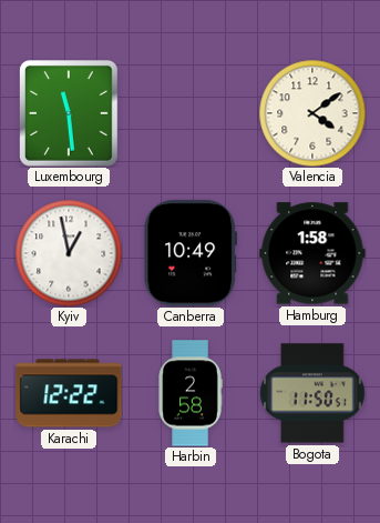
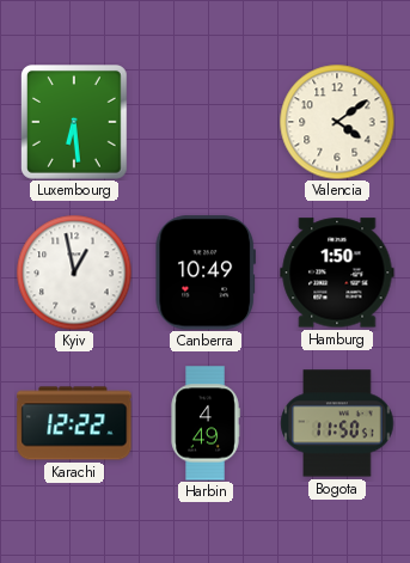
Luxembourg: 11:29 -> 6:29
Hamburg: 1:58 -> 1:50
Harbin: 2:58 -> 4:49
